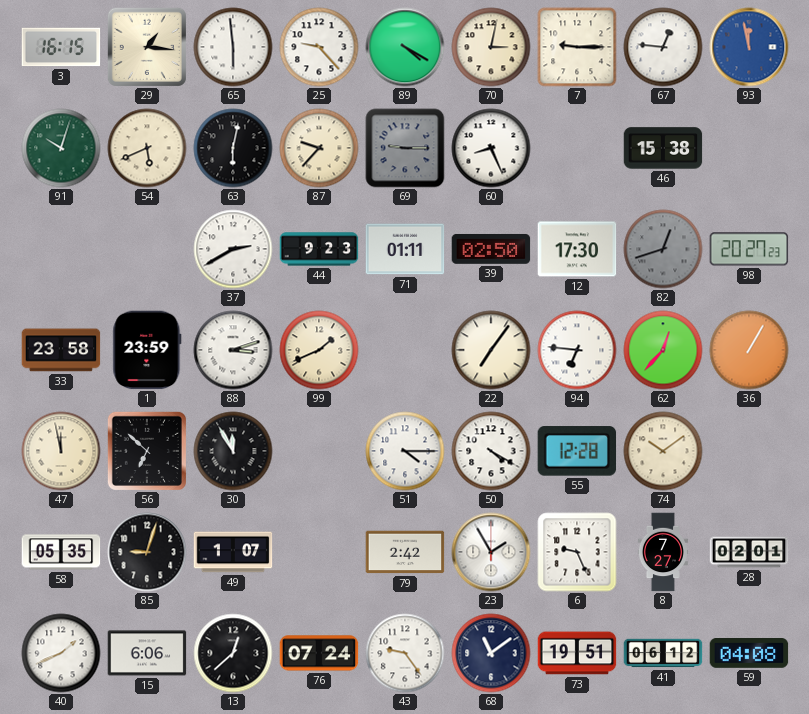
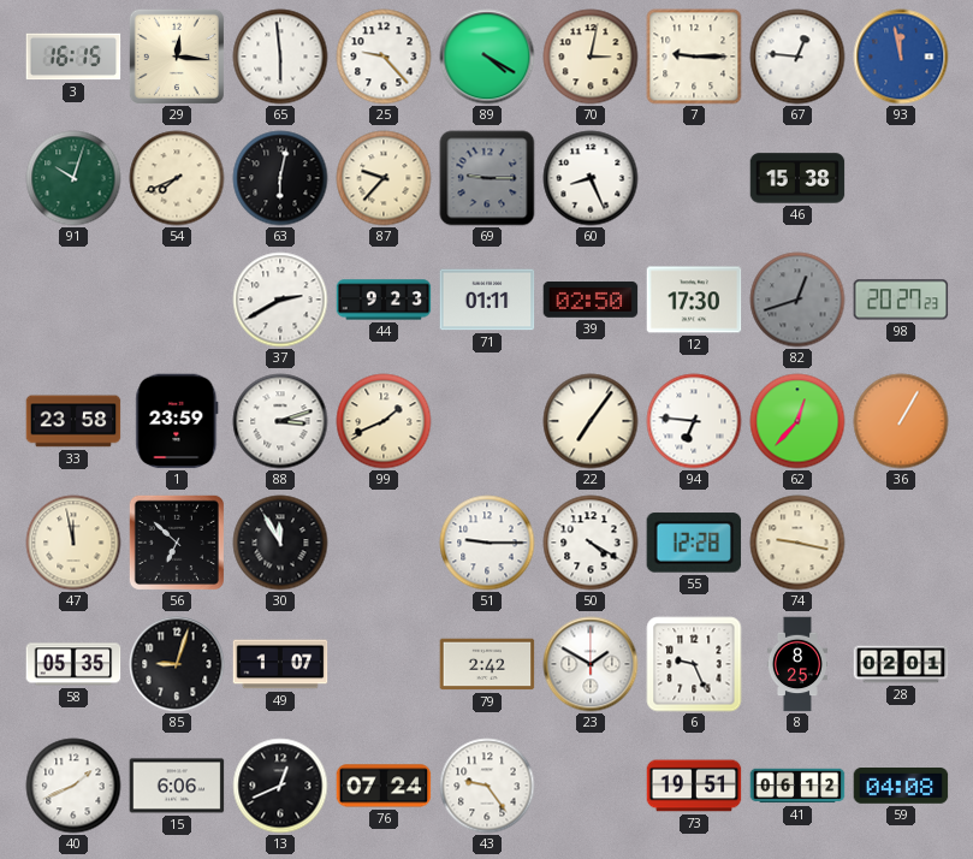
29: 1:16 -> 12:16
54: 5:41 -> 7:41
51: 4:15 -> 9:15
74: 10:09 -> 9:17
23: 1:55 -> 1:50
8: 7:27 -> 8:25
13: 12:38 -> 12:41
68: 11:09 -> none
